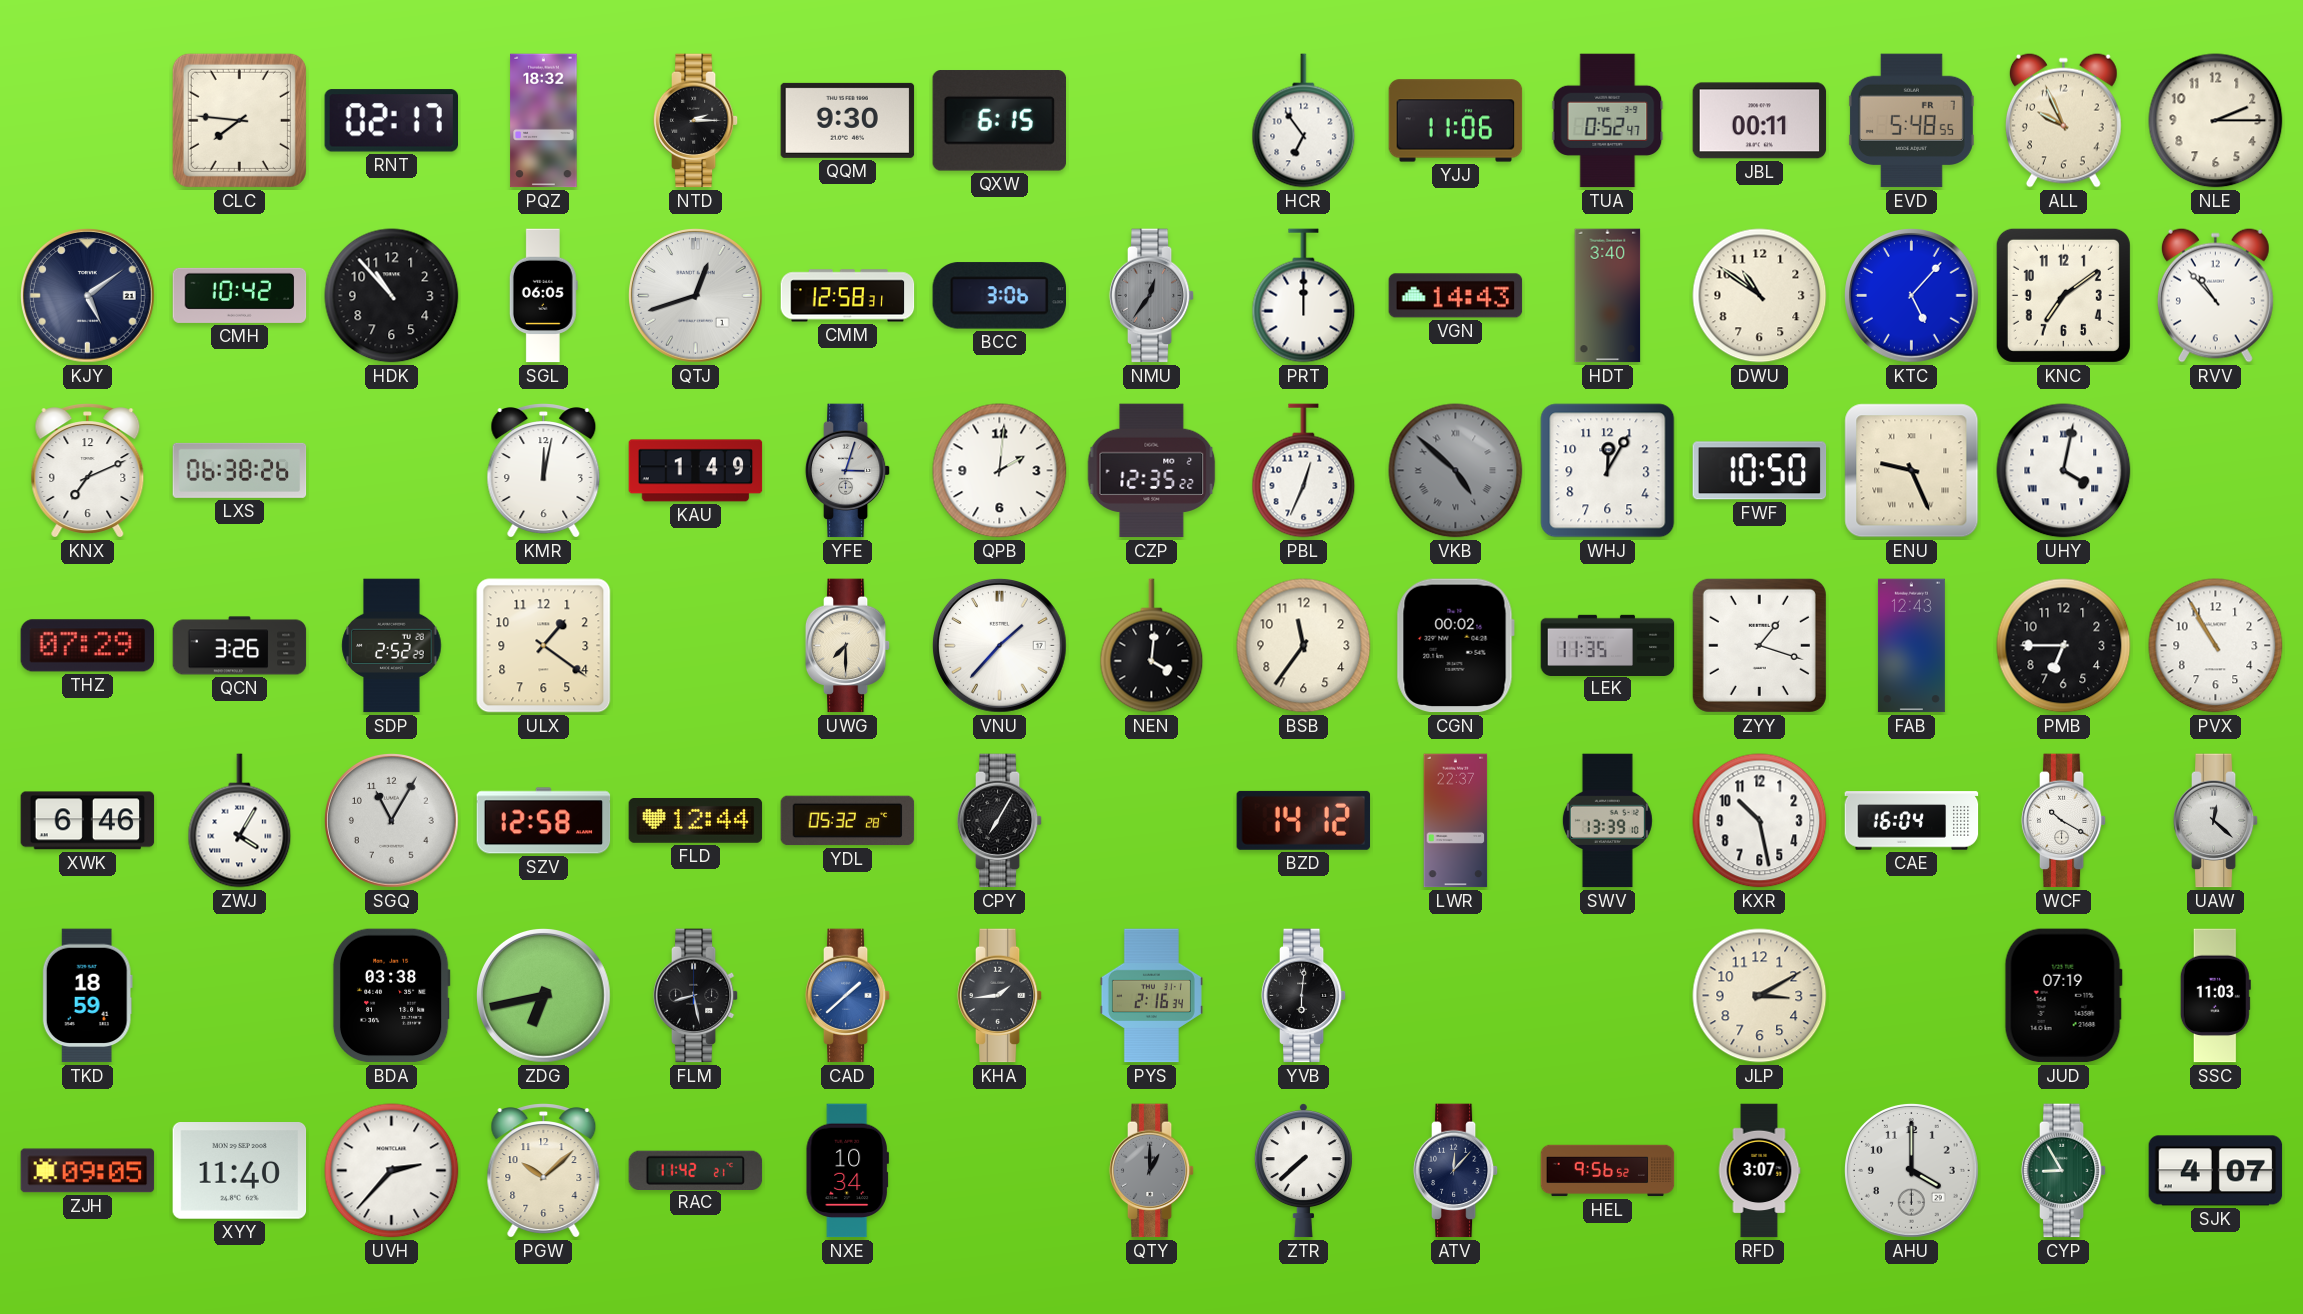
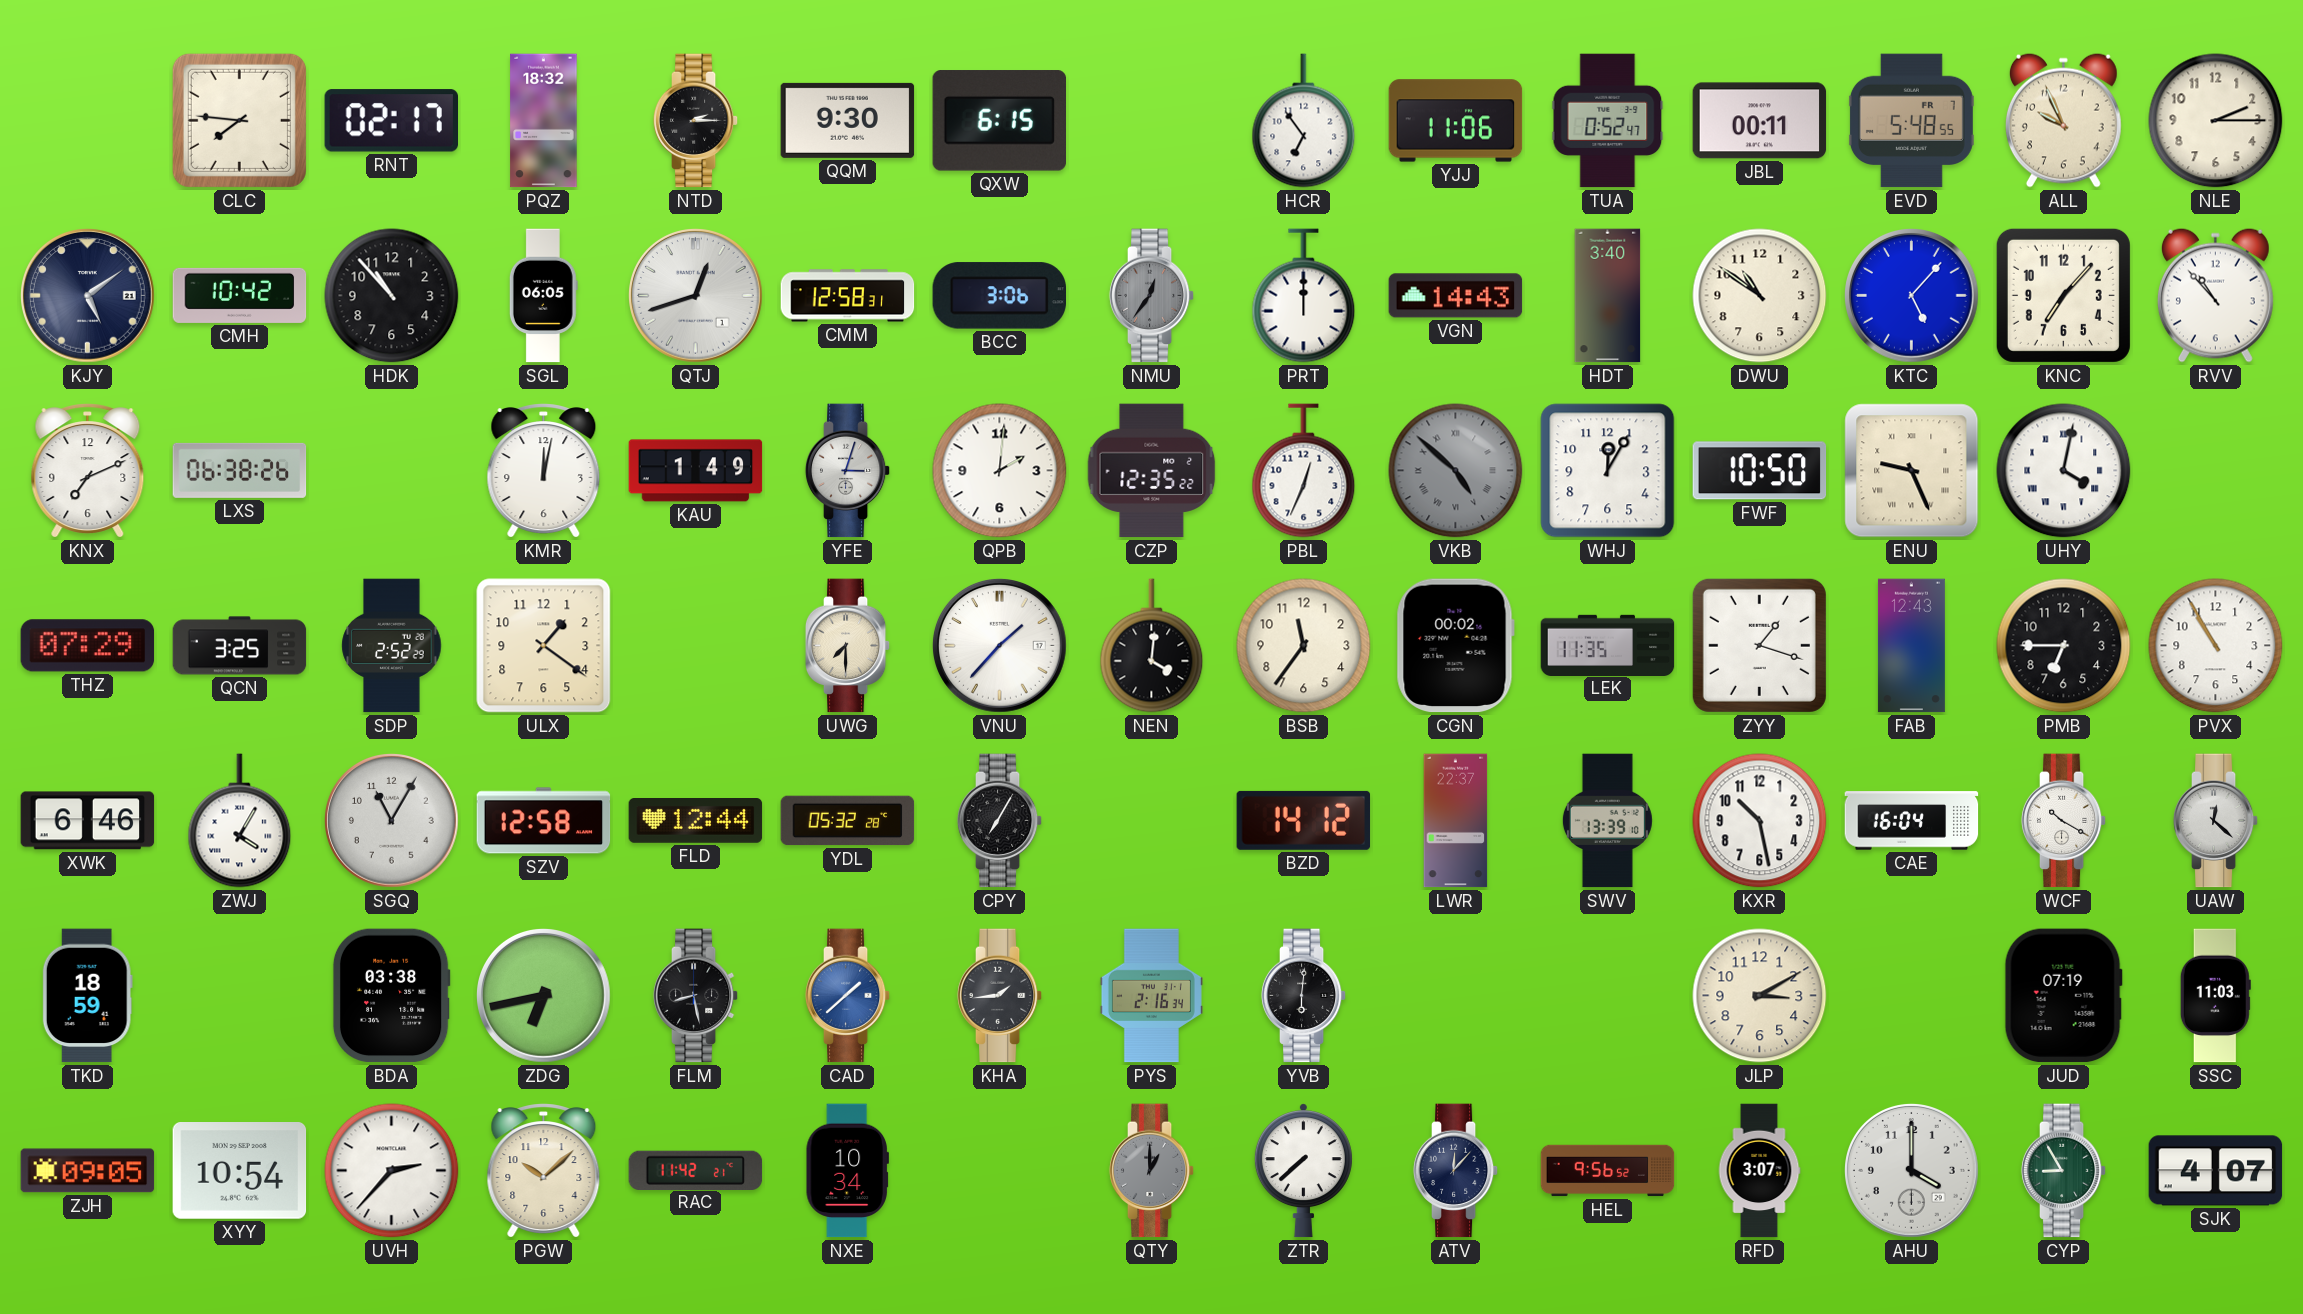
KNC: 7:09 -> 7:07
QCN: 3:26 -> 3:25
XYY: 11:40 -> 10:54
